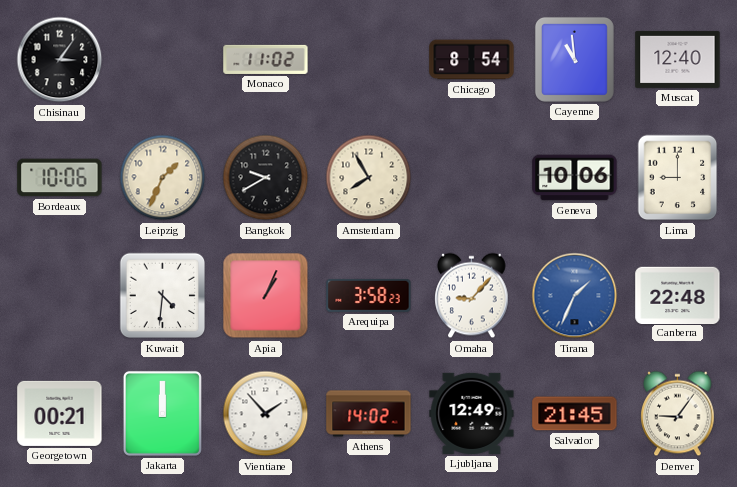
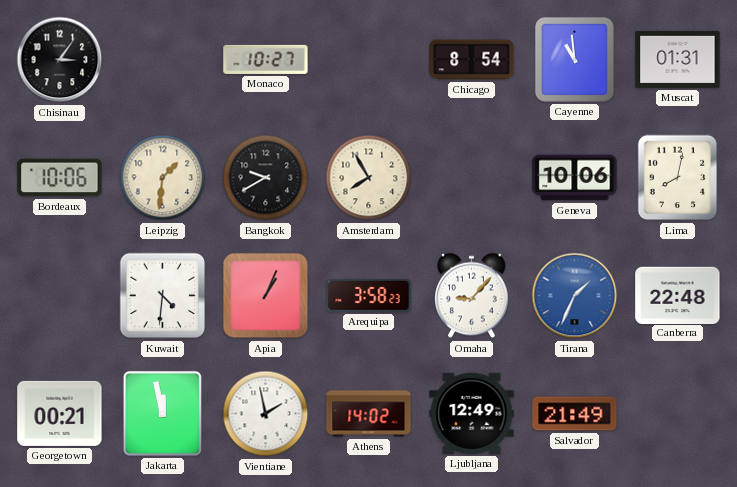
Monaco: 11:02 -> 10:27
Muscat: 12:40 -> 01:31
Leipzig: 1:34 -> 1:31
Lima: 9:00 -> 8:02
Jakarta: 12:00 -> 11:58
Vientiane: 1:53 -> 1:58
Salvador: 21:45 -> 21:49
Denver: 9:06 -> none
